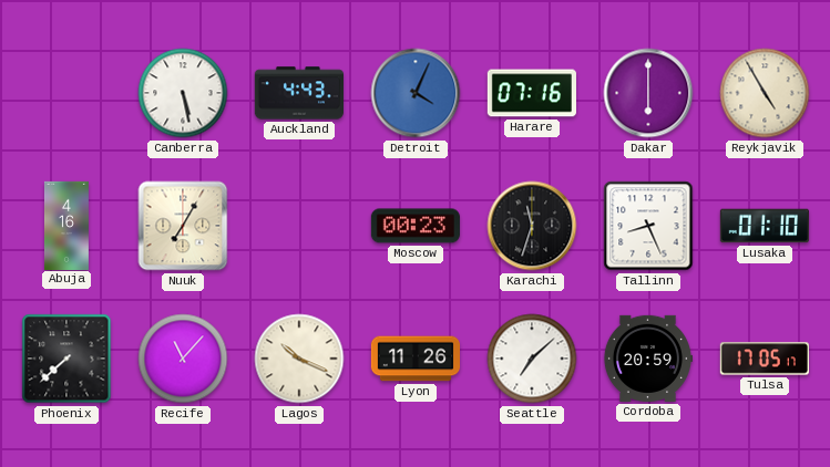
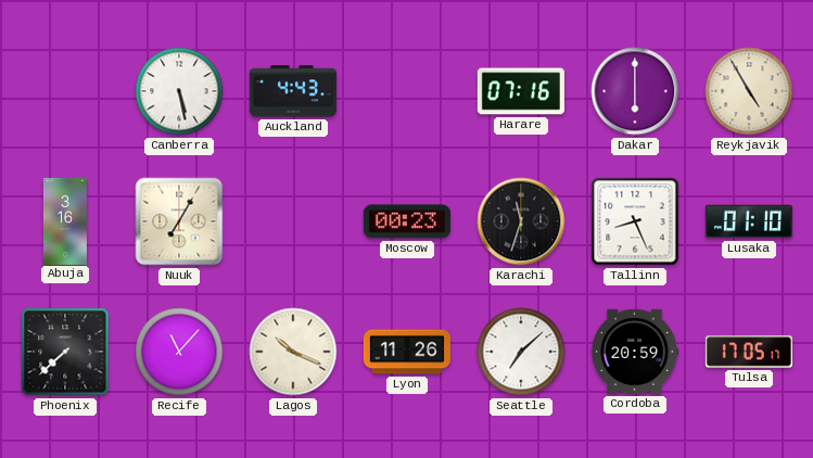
Detroit: 4:04 -> none
Abuja: 4:16 -> 3:16
